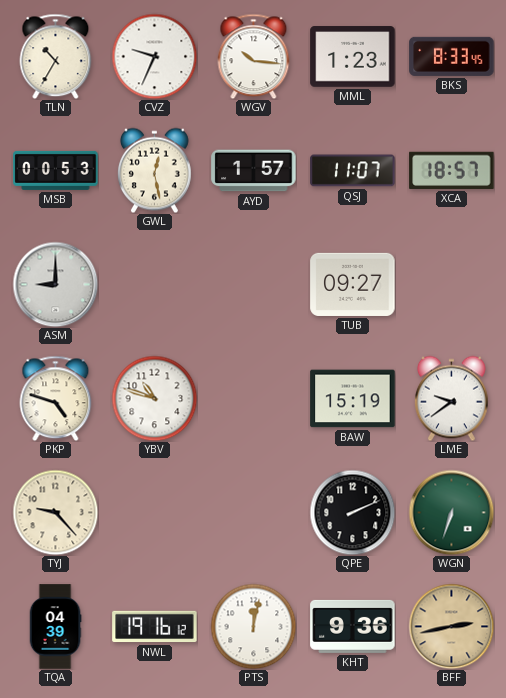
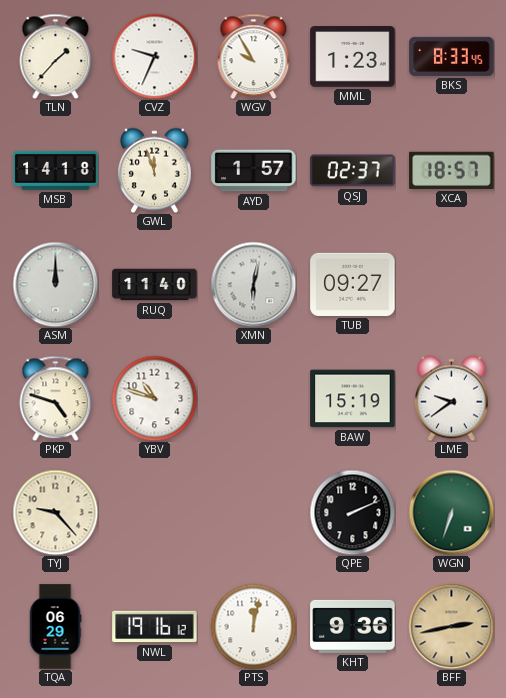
TLN: 10:35 -> 1:37
WGV: 10:16 -> 9:55
MSB: 00:53 -> 14:18
GWL: 12:28 -> 11:57
QSJ: 11:07 -> 02:37
ASM: 9:00 -> 12:00
RUQ: none -> 11:40
XMN: none -> 6:02
TQA: 04:39 -> 06:29
